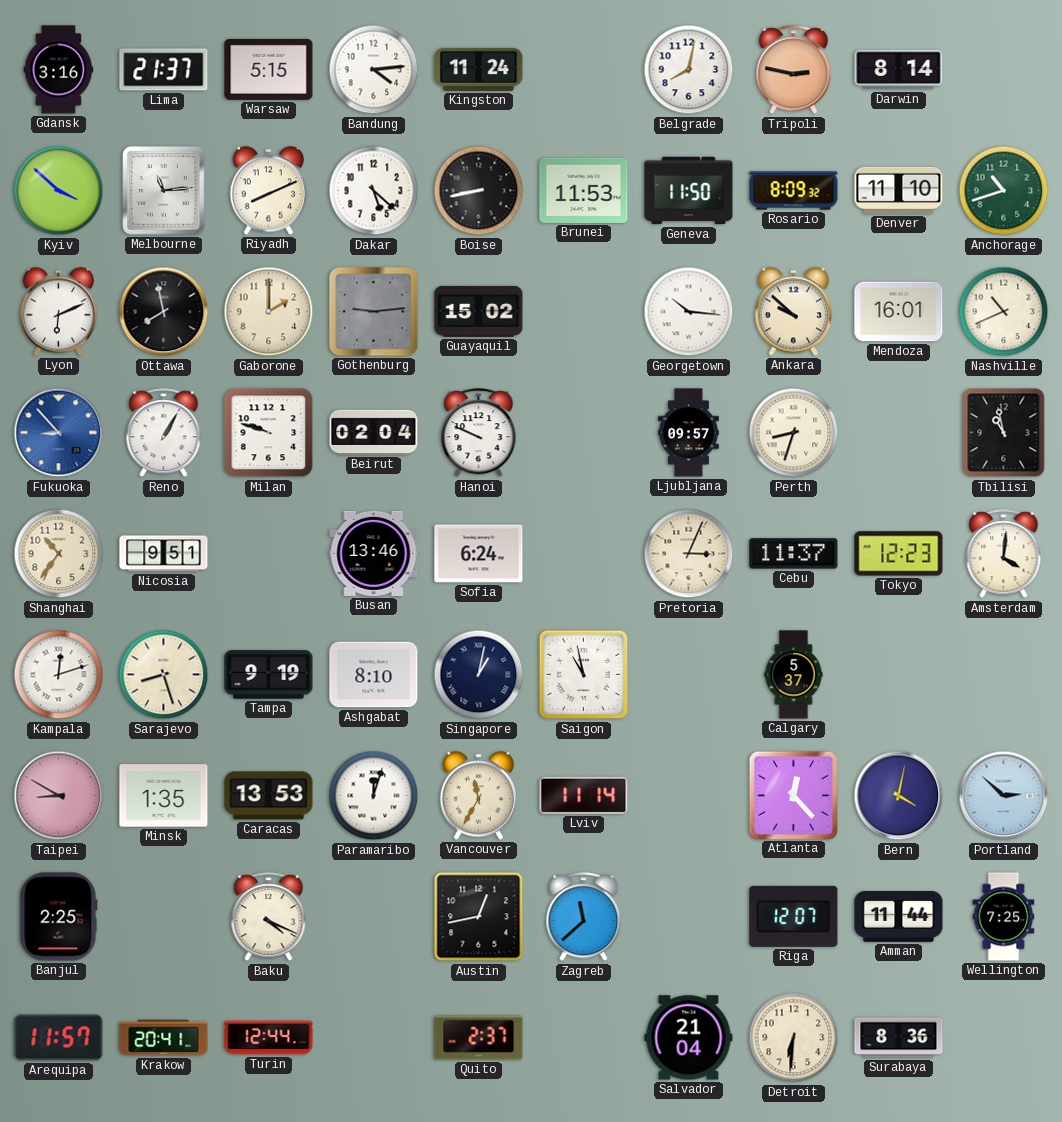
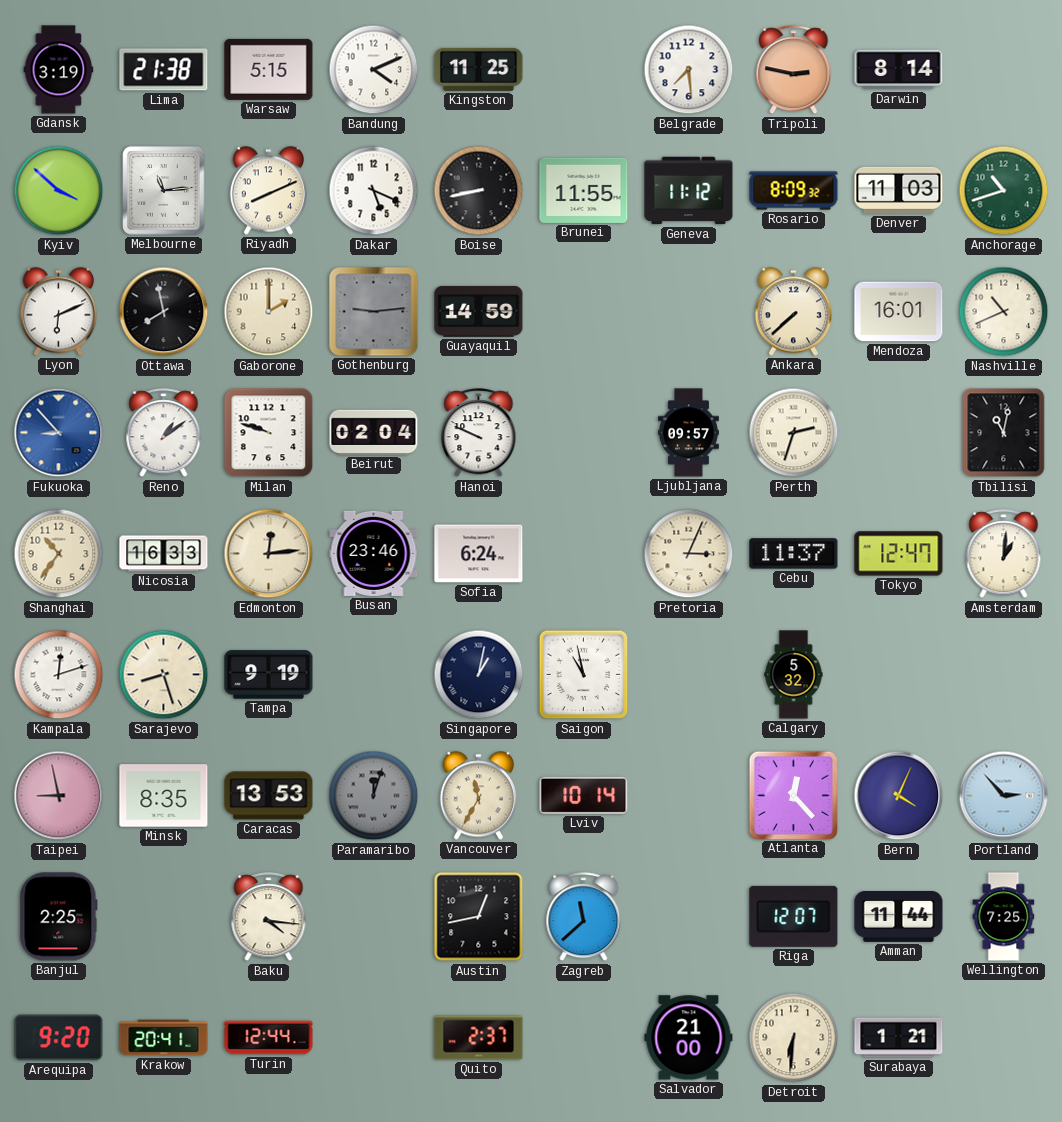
Gdansk: 3:16 -> 3:19
Lima: 21:37 -> 21:38
Bandung: 4:14 -> 4:11
Kingston: 11:24 -> 11:25
Belgrade: 8:02 -> 7:29
Dakar: 5:22 -> 5:19
Brunei: 11:53 -> 11:55
Geneva: 11:50 -> 11:12
Denver: 11:10 -> 11:03
Guayaquil: 15:02 -> 14:59
Georgetown: 10:16 -> none
Ankara: 9:52 -> 7:38
Reno: 1:05 -> 1:09
Perth: 8:33 -> 2:33
Tbilisi: 10:58 -> 11:02
Nicosia: 9:51 -> 16:33
Edmonton: none -> 12:14
Busan: 13:46 -> 23:46
Tokyo: 12:23 -> 12:47
Amsterdam: 4:01 -> 1:01
Ashgabat: 8:10 -> none
Calgary: 5:37 -> 5:32
Taipei: 8:50 -> 8:58
Minsk: 1:35 -> 8:35
Paramaribo dial: white -> grey
Lviv: 11:14 -> 10:14
Bern: 4:02 -> 4:04
Portland: 2:52 -> 2:53
Baku: 4:19 -> 4:16
Arequipa: 11:57 -> 9:20
Salvador: 21:04 -> 21:00
Surabaya: 8:36 -> 1:21
